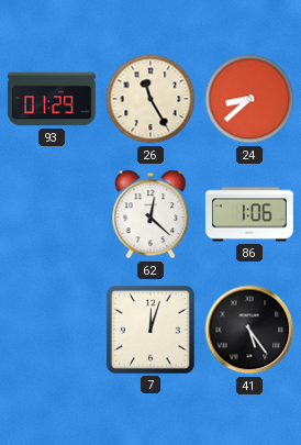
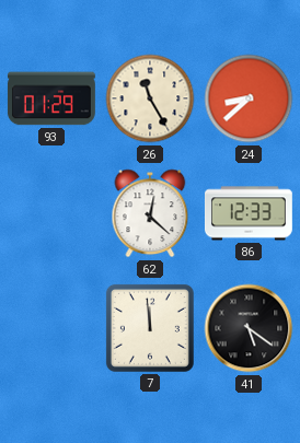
86: 1:06 -> 12:33
7: 12:03 -> 11:59
41: 5:24 -> 5:21
